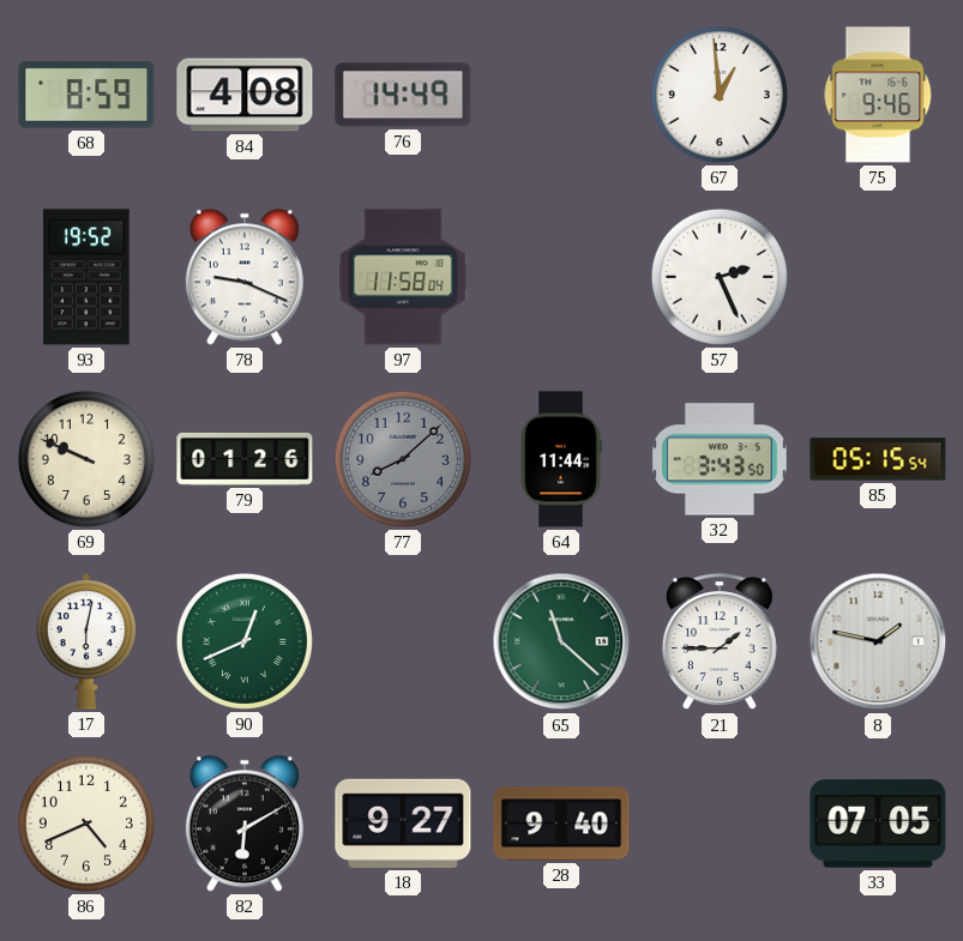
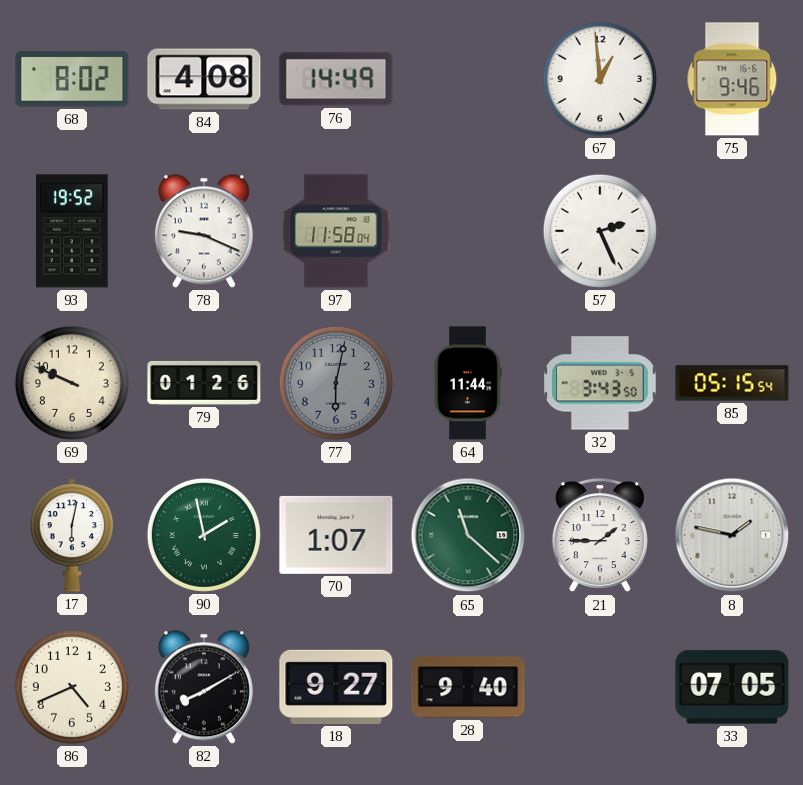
68: 8:59 -> 8:02
77: 8:08 -> 6:02
90: 12:41 -> 1:58
70: none -> 1:07
82: 6:10 -> 8:10
